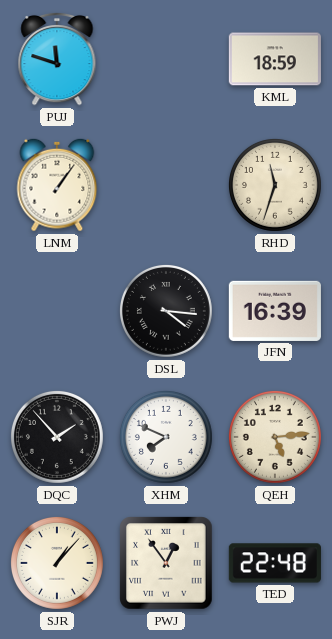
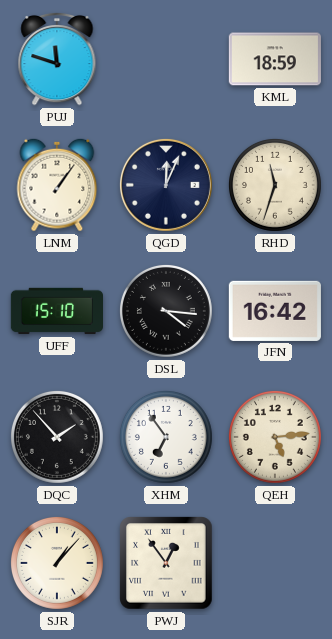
QGD: none -> 12:04
UFF: none -> 15:10
JFN: 16:39 -> 16:42
XHM: 7:49 -> 6:54
TED: 22:48 -> none
